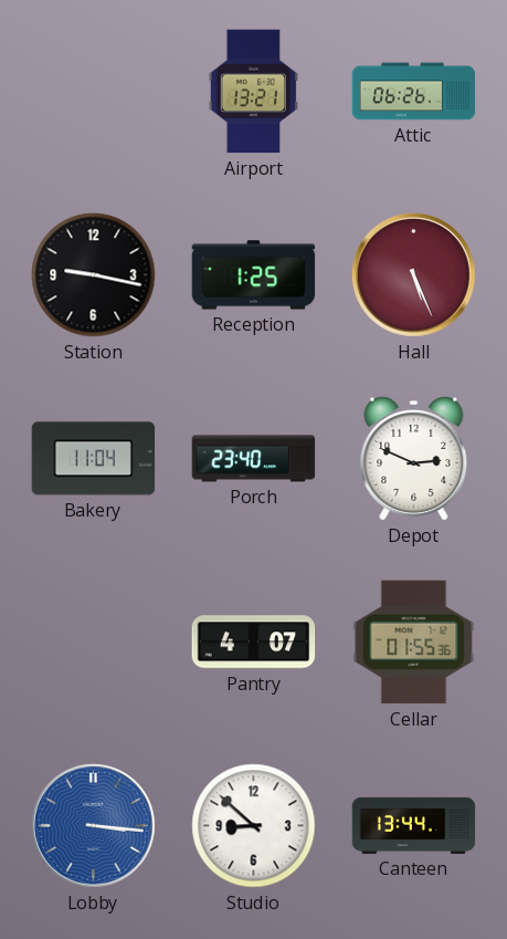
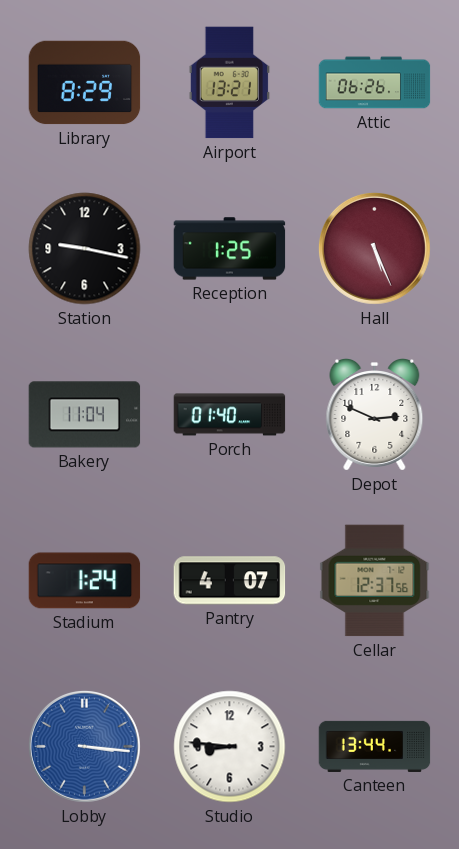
Library: none -> 8:29
Porch: 23:40 -> 01:40
Stadium: none -> 1:24
Cellar: 01:55 -> 12:37
Studio: 8:52 -> 8:46
